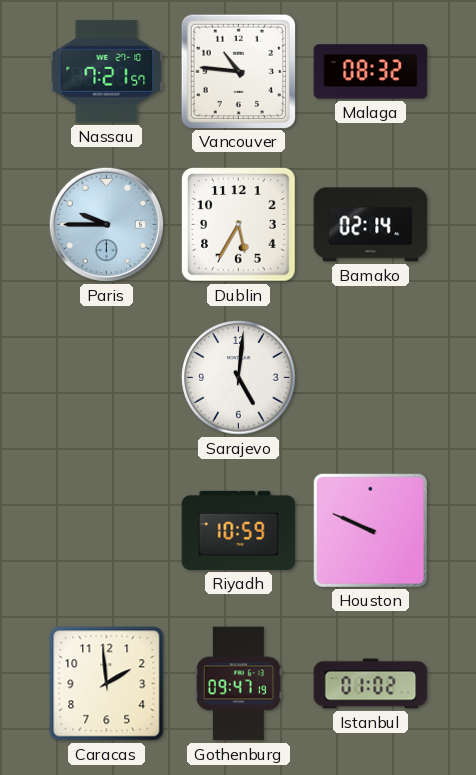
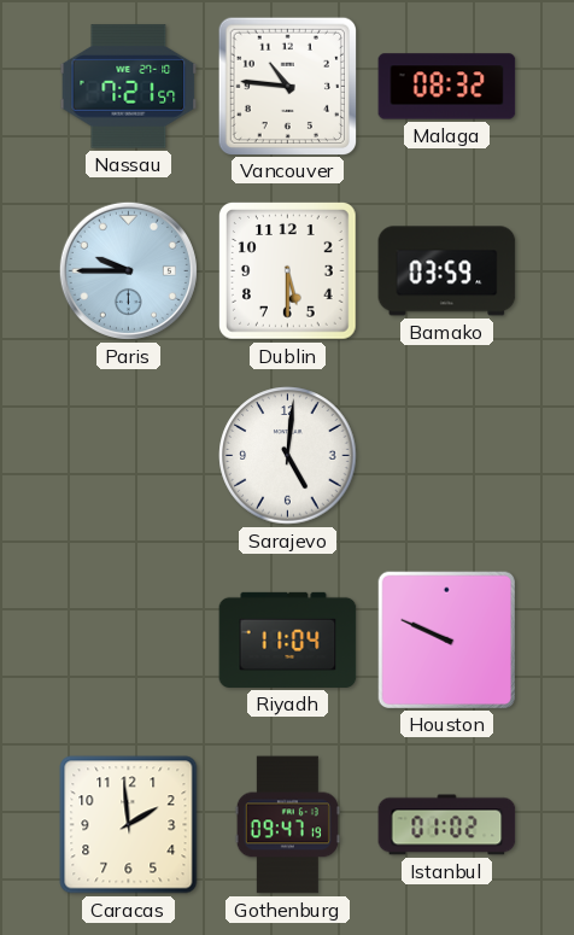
Dublin: 5:35 -> 5:30
Bamako: 02:14 -> 03:59
Riyadh: 10:59 -> 11:04
